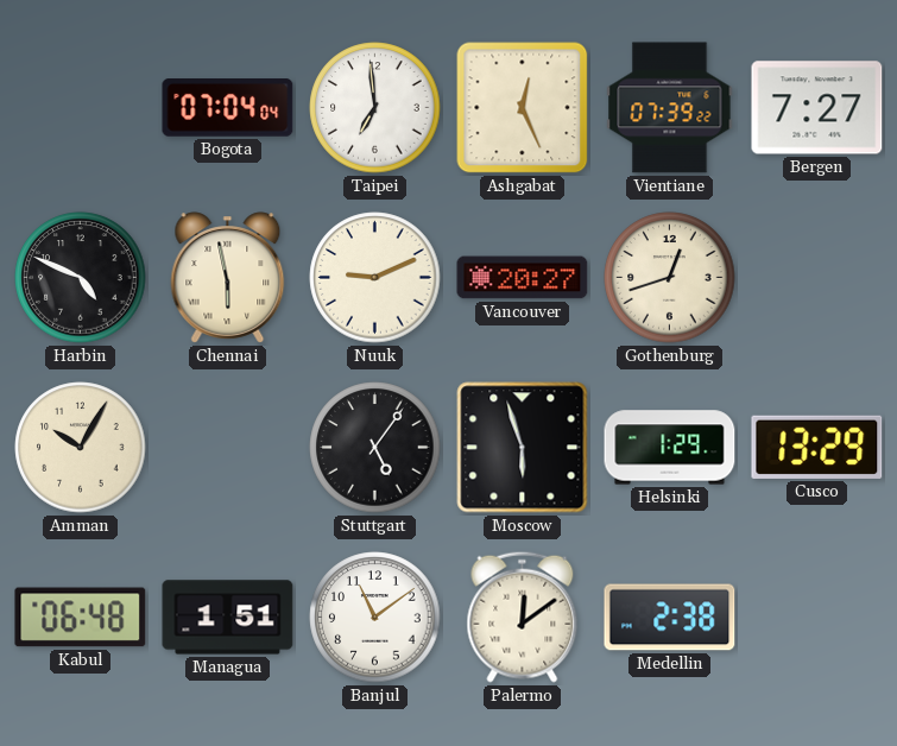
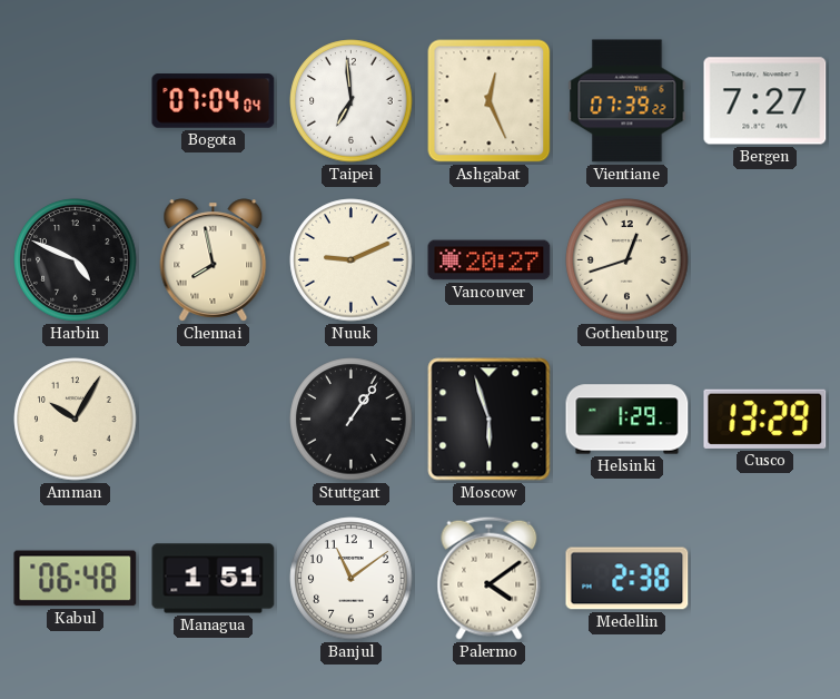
Chennai: 5:58 -> 7:58
Stuttgart: 5:06 -> 1:06
Palermo: 12:09 -> 4:09
